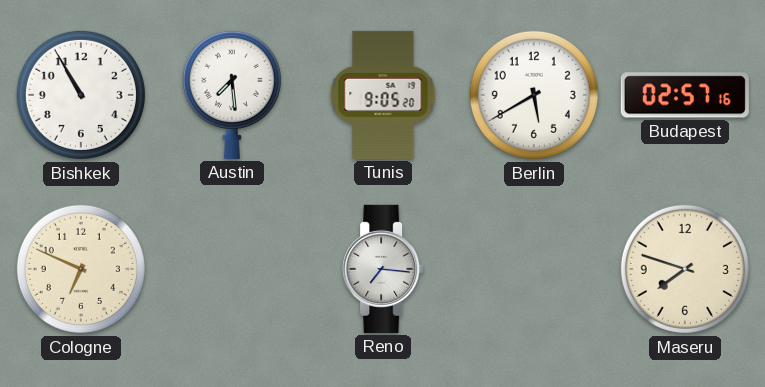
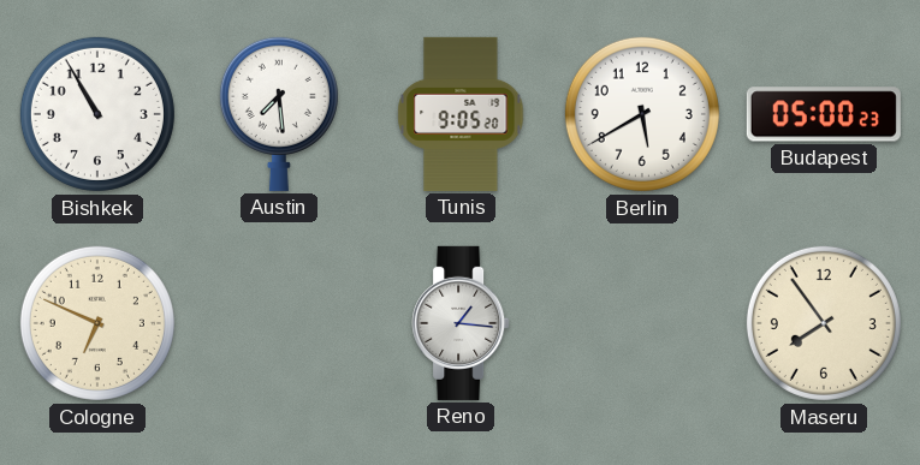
Budapest: 02:57 -> 05:00
Reno: 7:16 -> 1:16
Maseru: 7:48 -> 7:54
